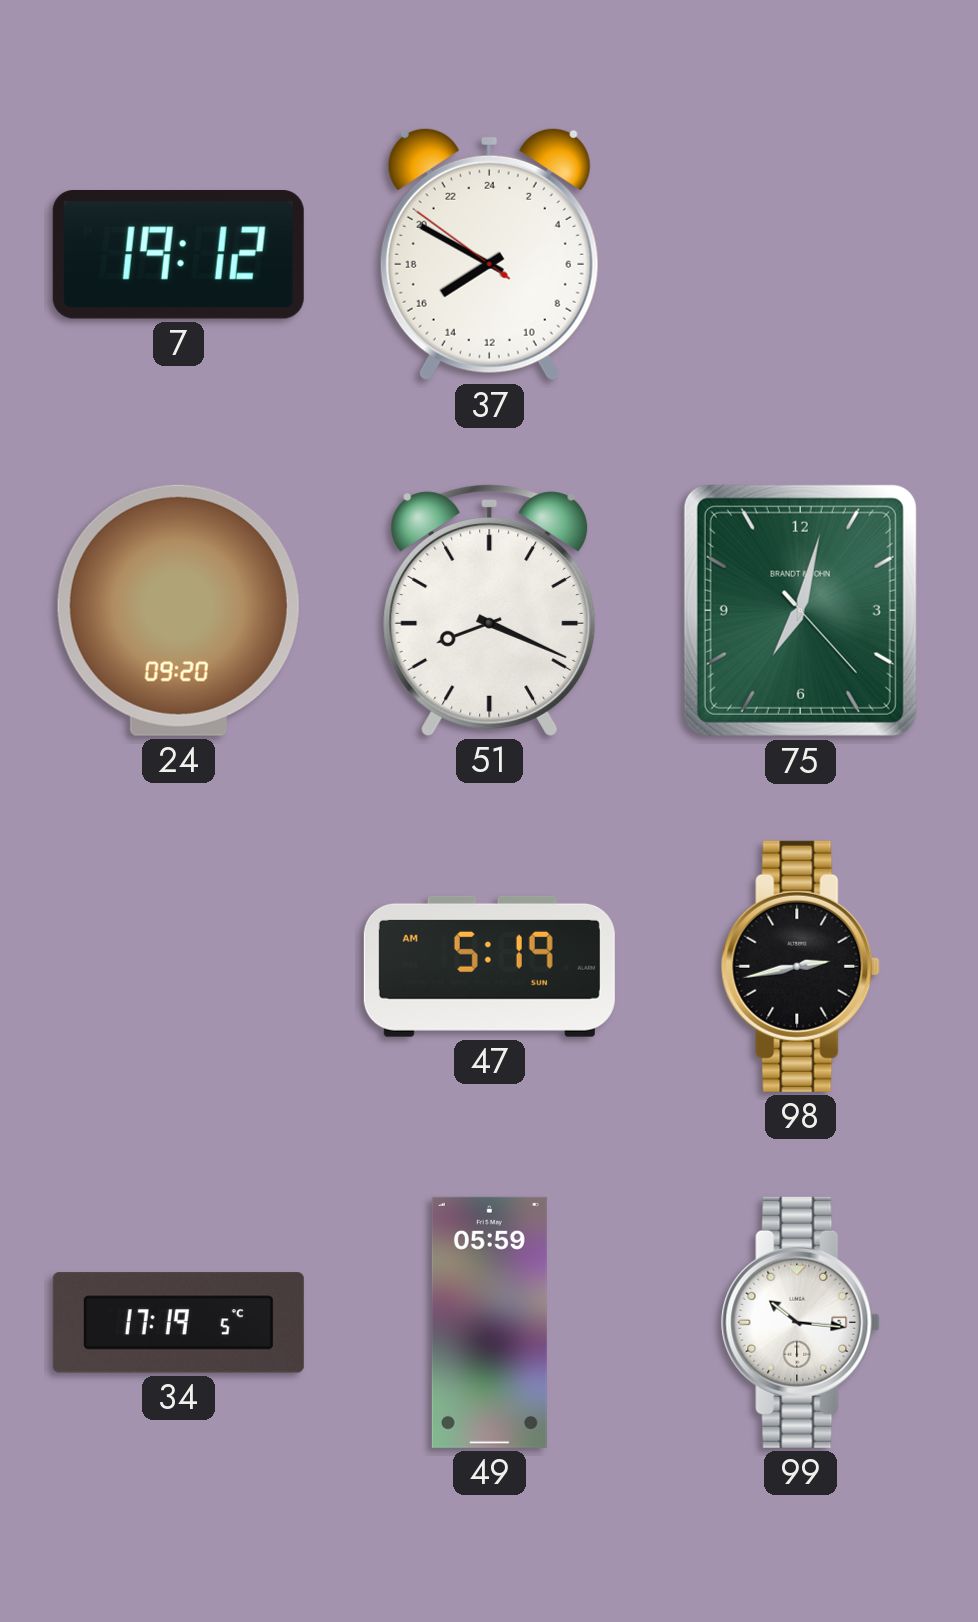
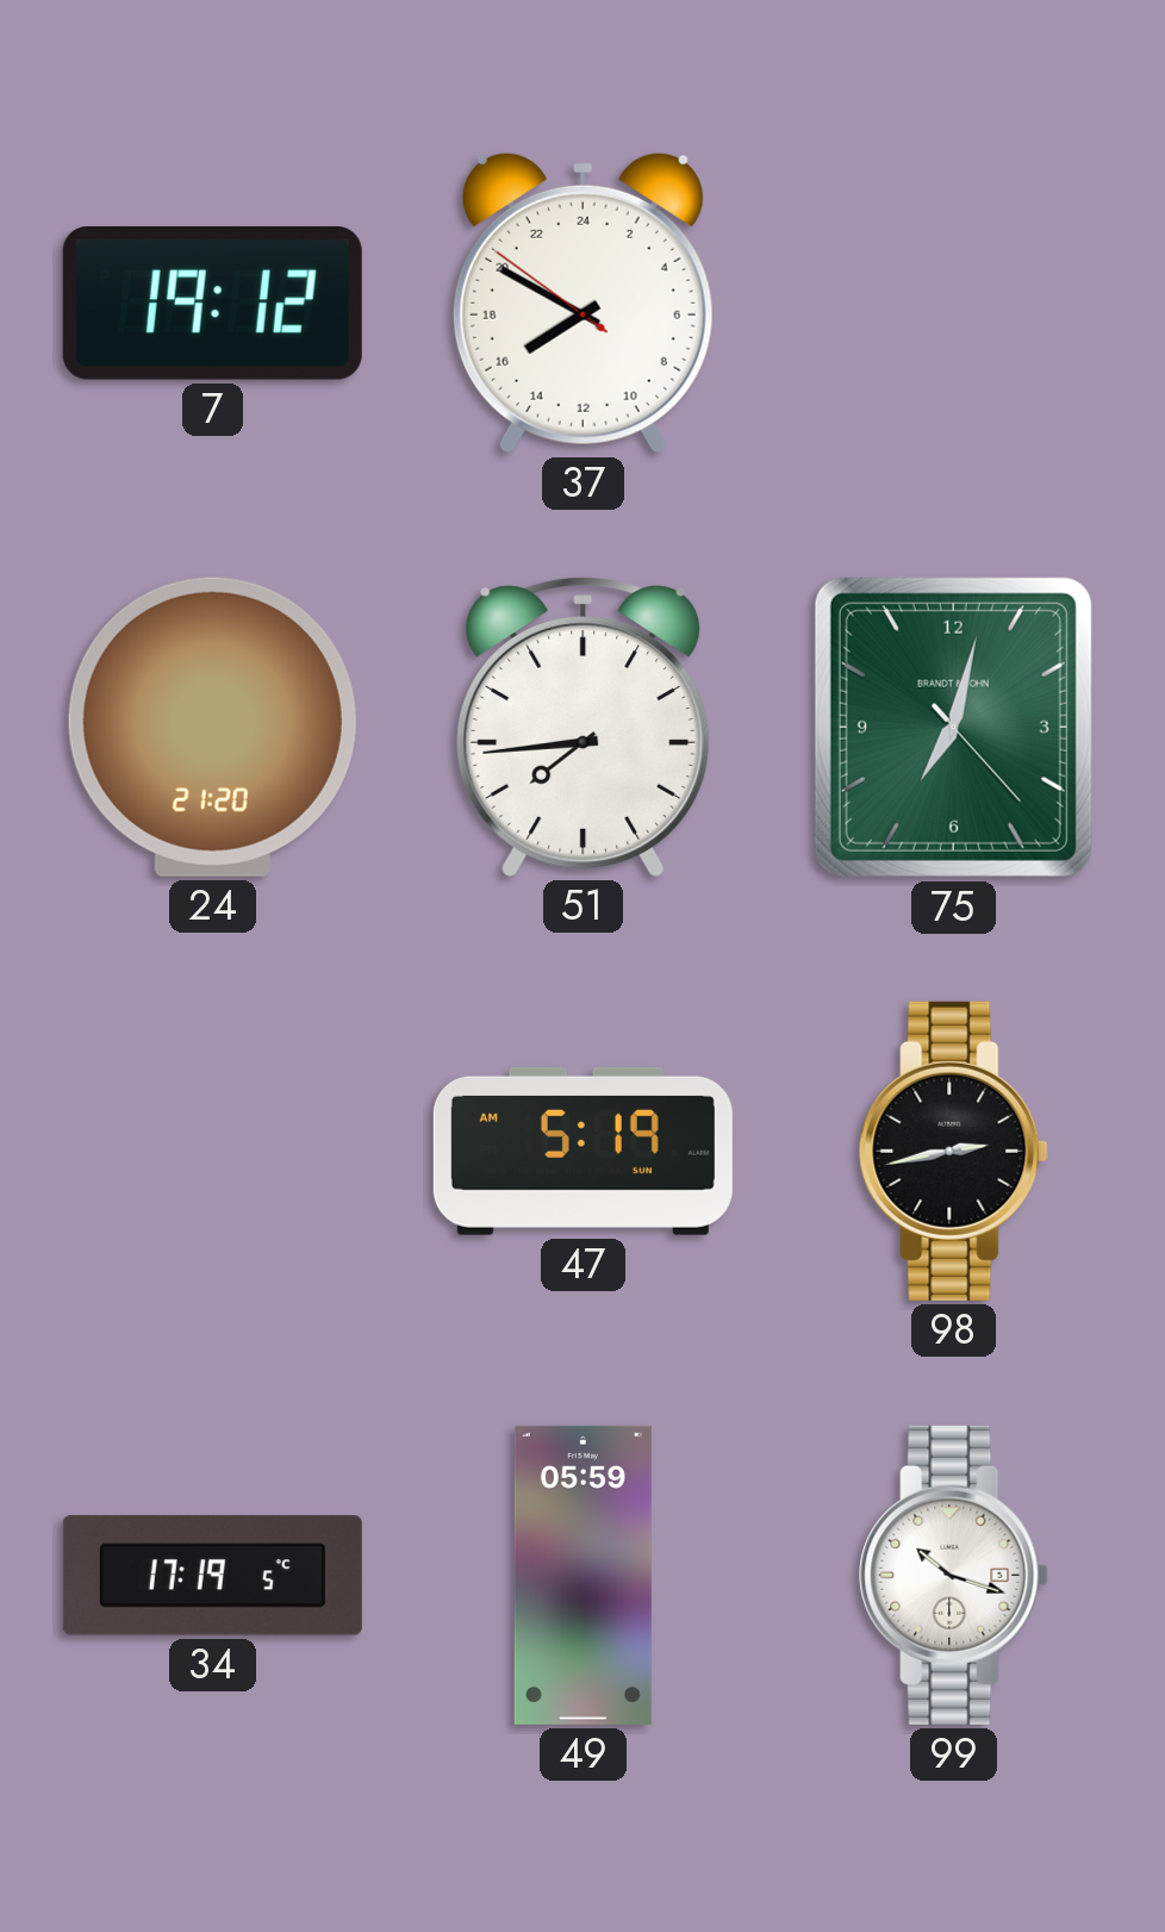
24: 09:20 -> 21:20
51: 8:19 -> 7:44
99: 10:16 -> 10:18
